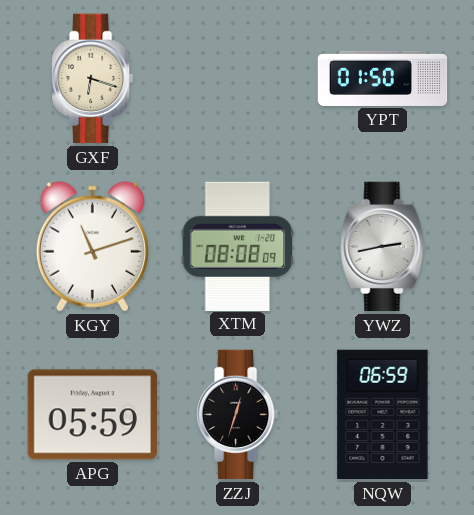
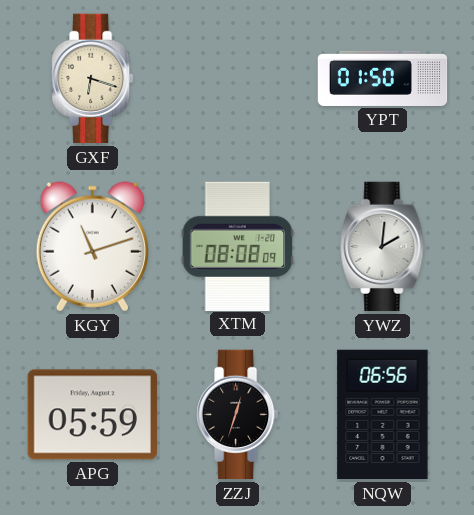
YWZ: 2:43 -> 2:01
NQW: 06:59 -> 06:56
